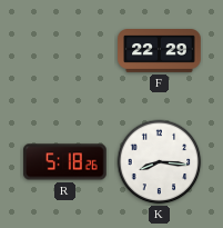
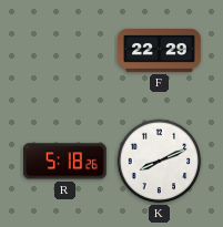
K: 8:16 -> 8:11
